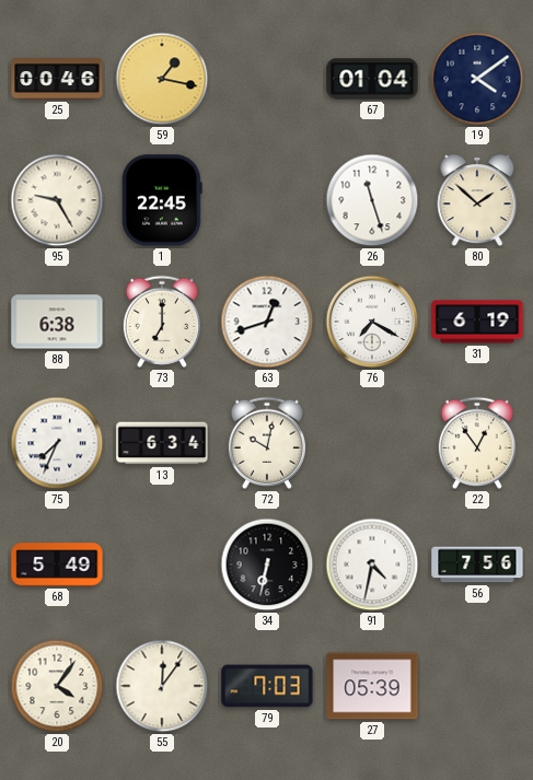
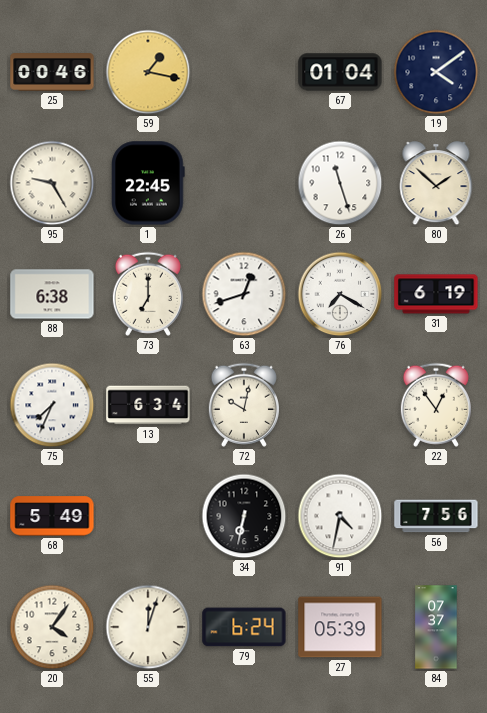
55: 12:06 -> 12:03
79: 7:03 -> 6:24
84: none -> 07:37
